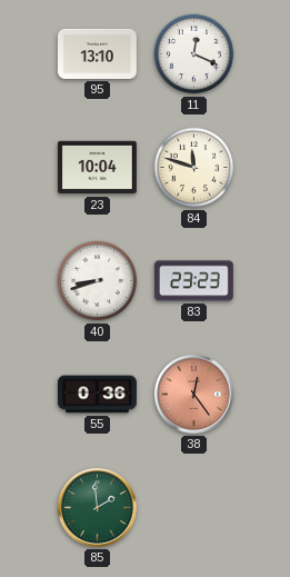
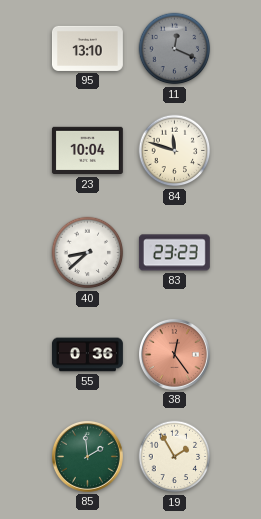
11 dial: white -> grey
40: 8:42 -> 8:38
19: none -> 1:55
